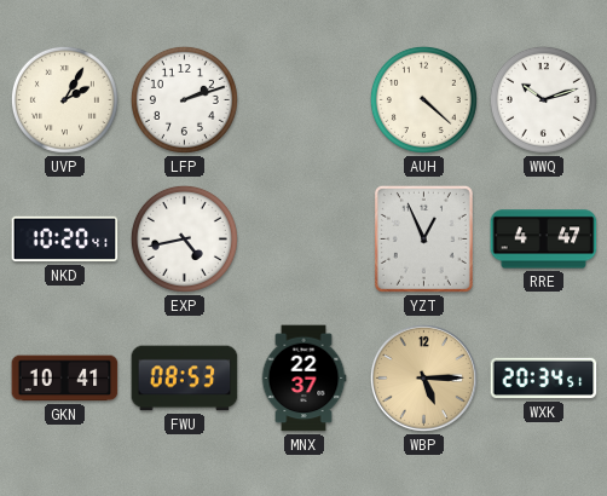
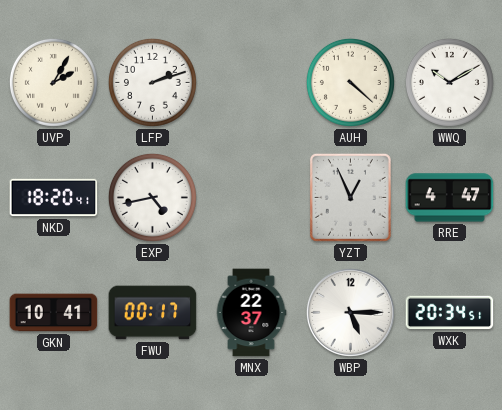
WWQ: 10:12 -> 10:10
NKD: 10:20 -> 18:20
FWU: 08:53 -> 00:17
WBP dial: champagne -> white
